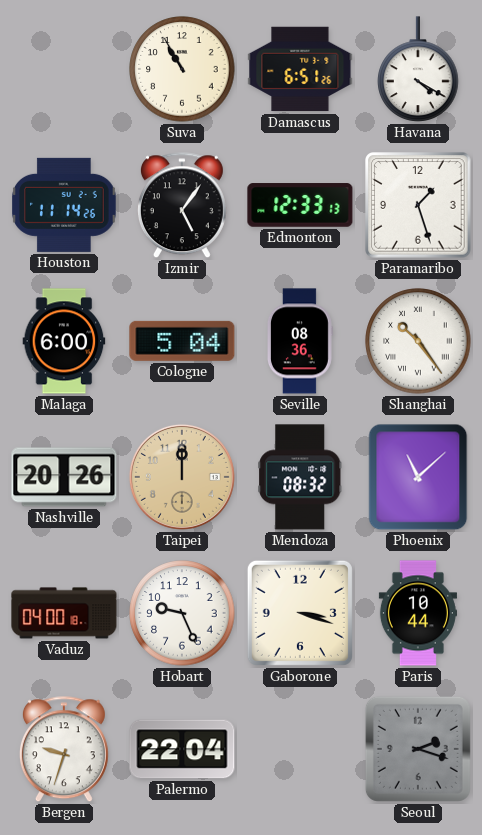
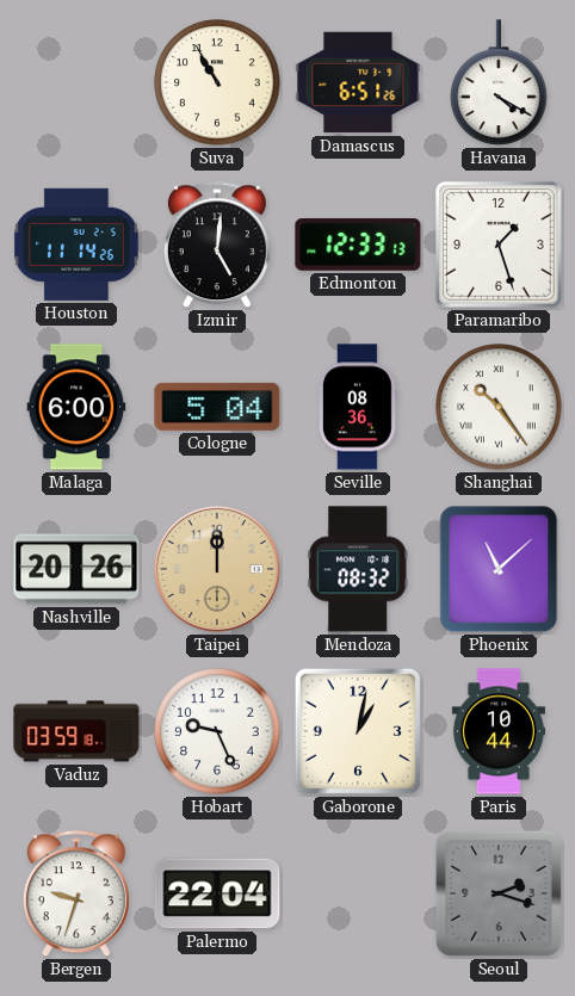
Izmir: 5:06 -> 5:01
Vaduz: 04:00 -> 03:59
Gaborone: 3:18 -> 1:02
